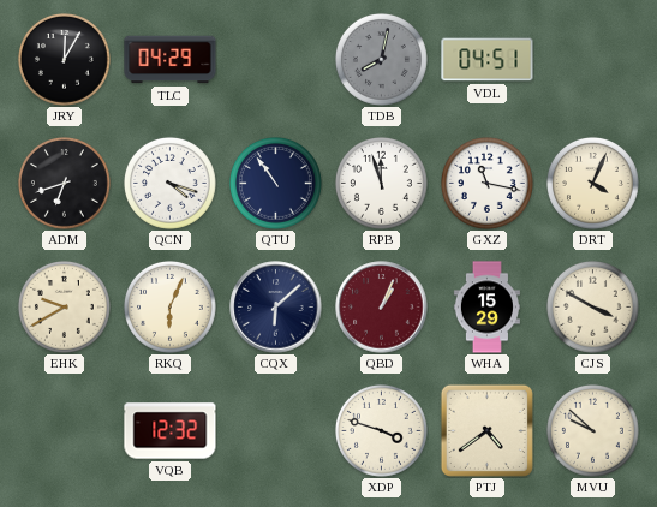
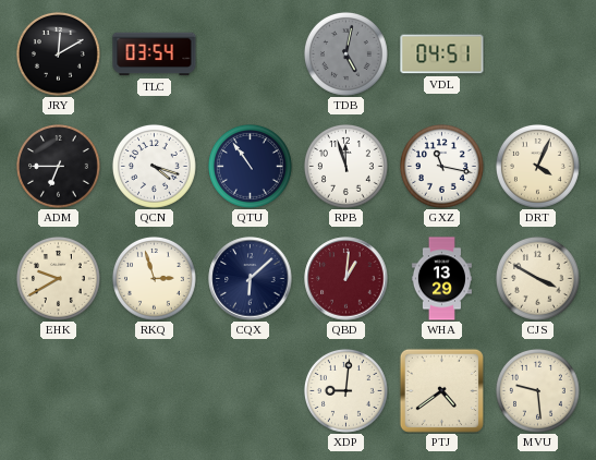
JRY: 12:05 -> 12:10
TLC: 04:29 -> 03:54
TDB: 8:02 -> 5:02
ADM: 6:42 -> 6:45
RKQ: 6:04 -> 2:57
QBD: 1:04 -> 1:01
WHA: 15:29 -> 13:29
VQB: 12:32 -> none
XDP: 3:48 -> 9:01
MVU: 9:52 -> 9:29
